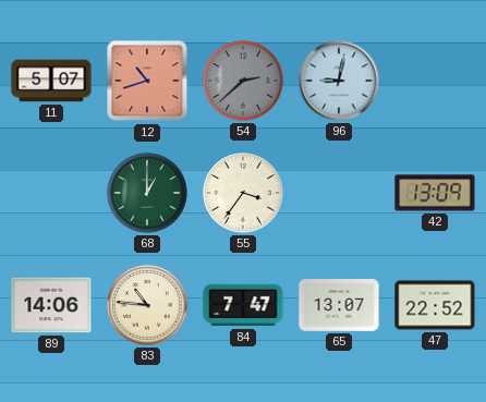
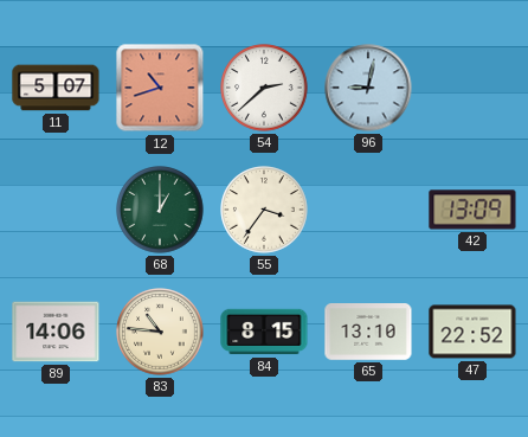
54 dial: grey -> white
84: 7:47 -> 8:15
65: 13:07 -> 13:10
